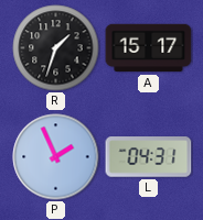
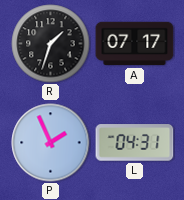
A: 15:17 -> 07:17
